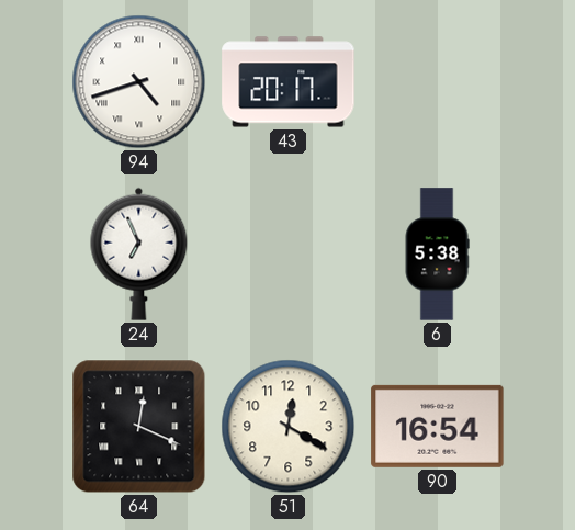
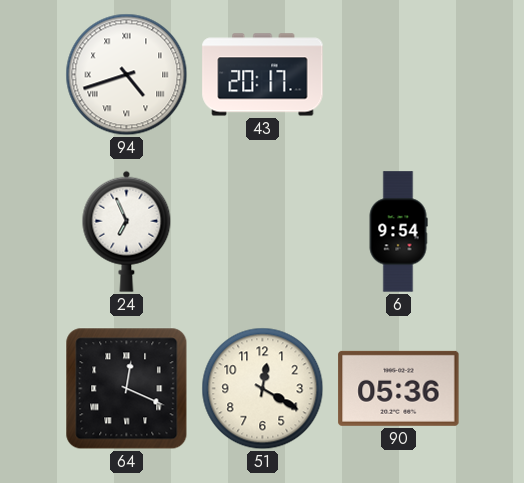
6: 5:38 -> 9:54
90: 16:54 -> 05:36
